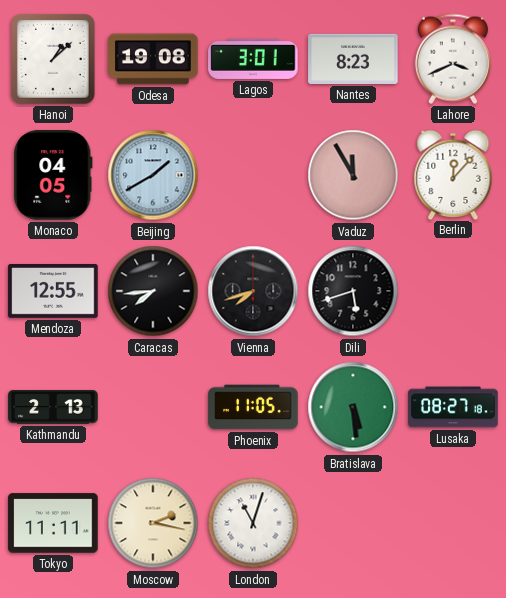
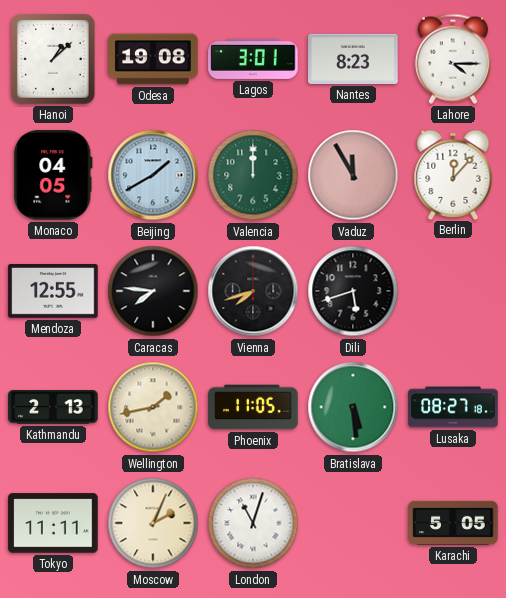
Lahore: 3:41 -> 4:15
Valencia: none -> 12:00
Caracas: 7:44 -> 7:46
Wellington: none -> 1:43
Moscow: 2:17 -> 2:04
Karachi: none -> 5:05
